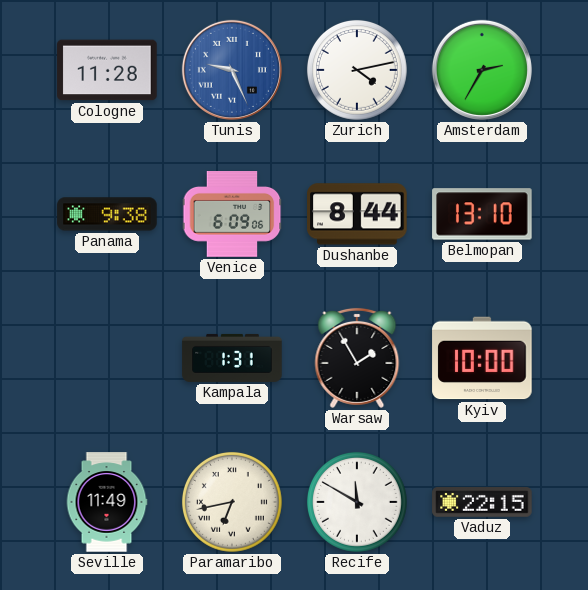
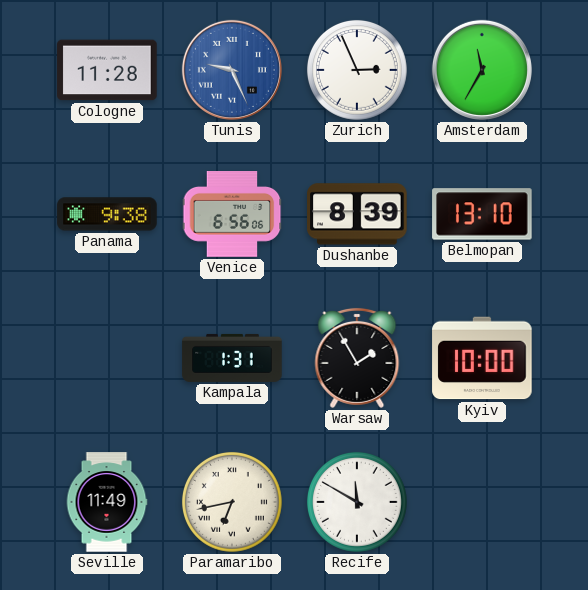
Zurich: 4:13 -> 2:56
Amsterdam: 2:35 -> 11:35
Venice: 6:09 -> 6:56
Dushanbe: 8:44 -> 8:39
Vaduz: 22:15 -> none
